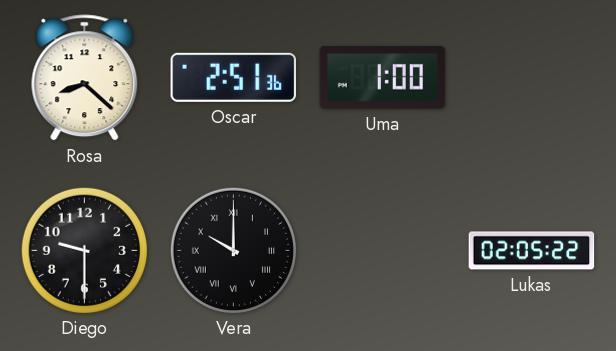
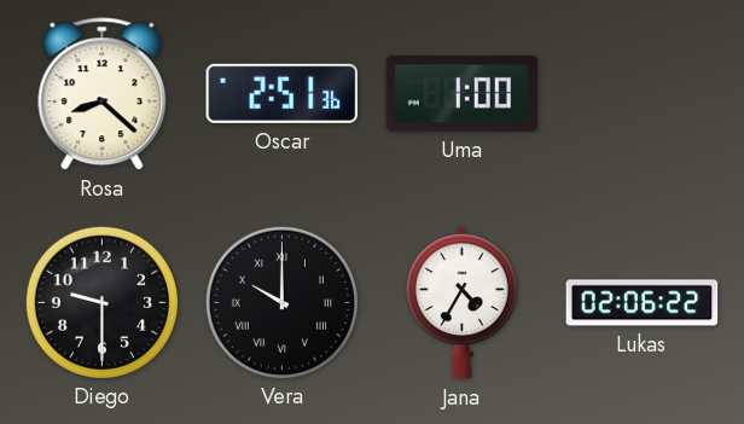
Jana: none -> 4:35
Lukas: 02:05 -> 02:06
